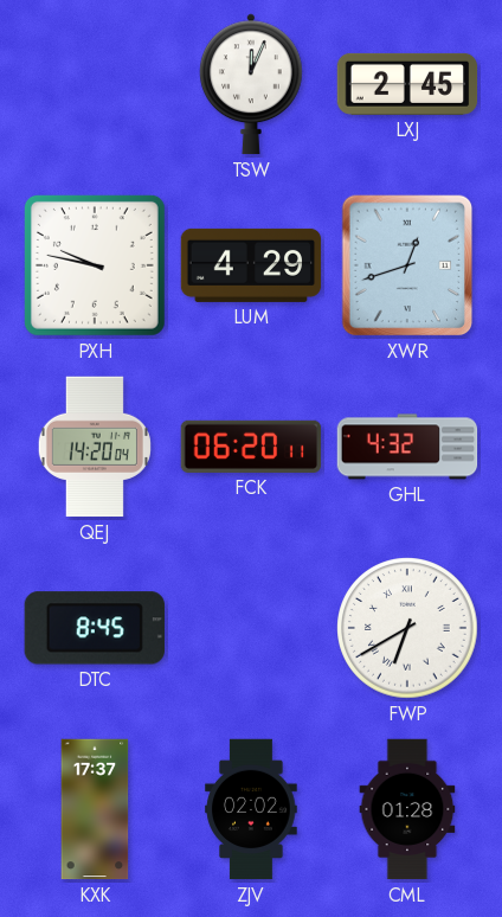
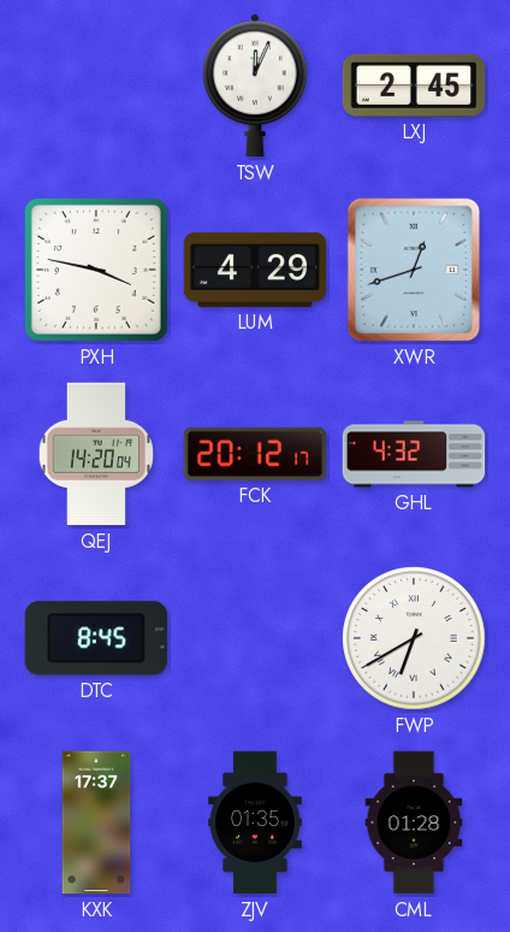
PXH: 9:47 -> 3:47
FCK: 06:20 -> 20:12
ZJV: 02:02 -> 01:35
